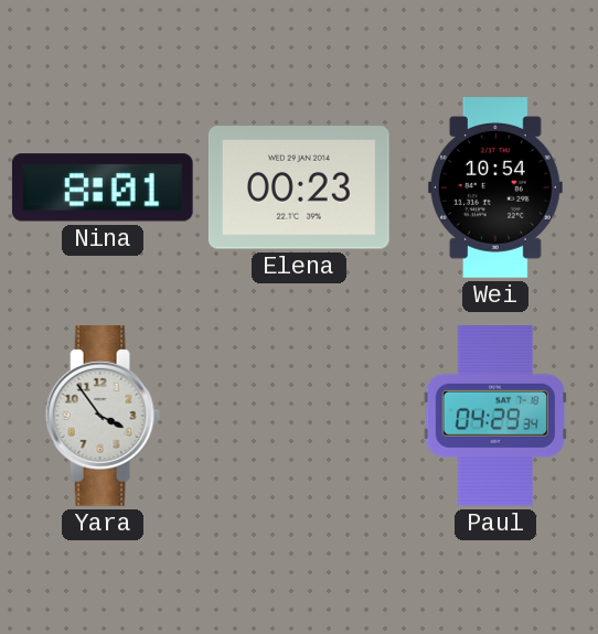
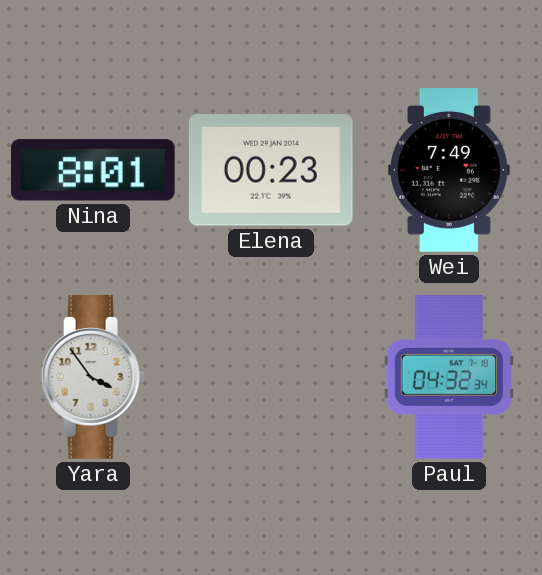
Wei: 10:54 -> 7:49
Paul: 04:29 -> 04:32
